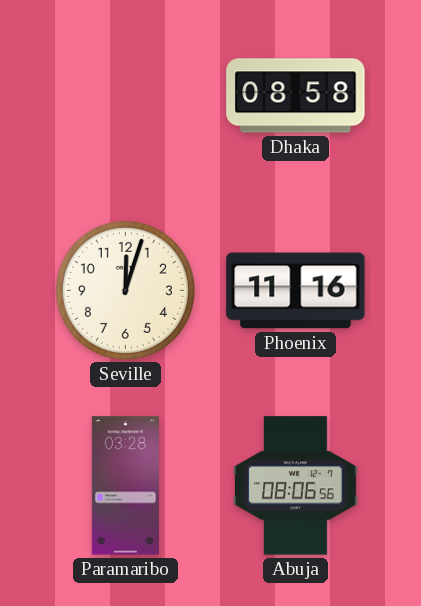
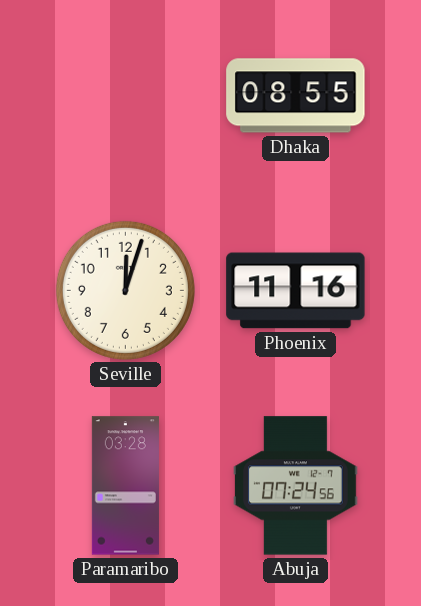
Dhaka: 08:58 -> 08:55
Abuja: 08:06 -> 07:24
